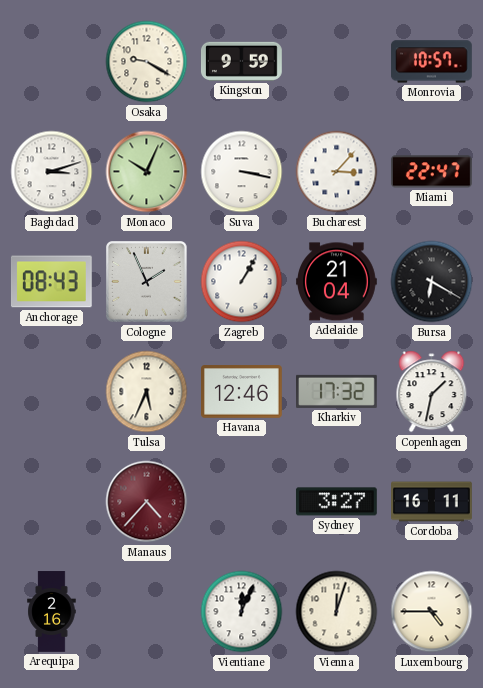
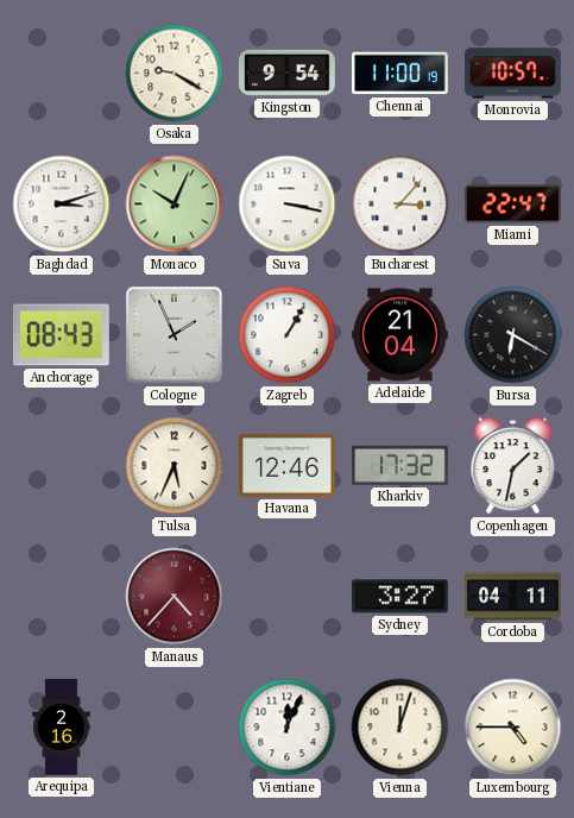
Kingston: 9:59 -> 9:54
Chennai: none -> 11:00
Cordoba: 16:11 -> 04:11
